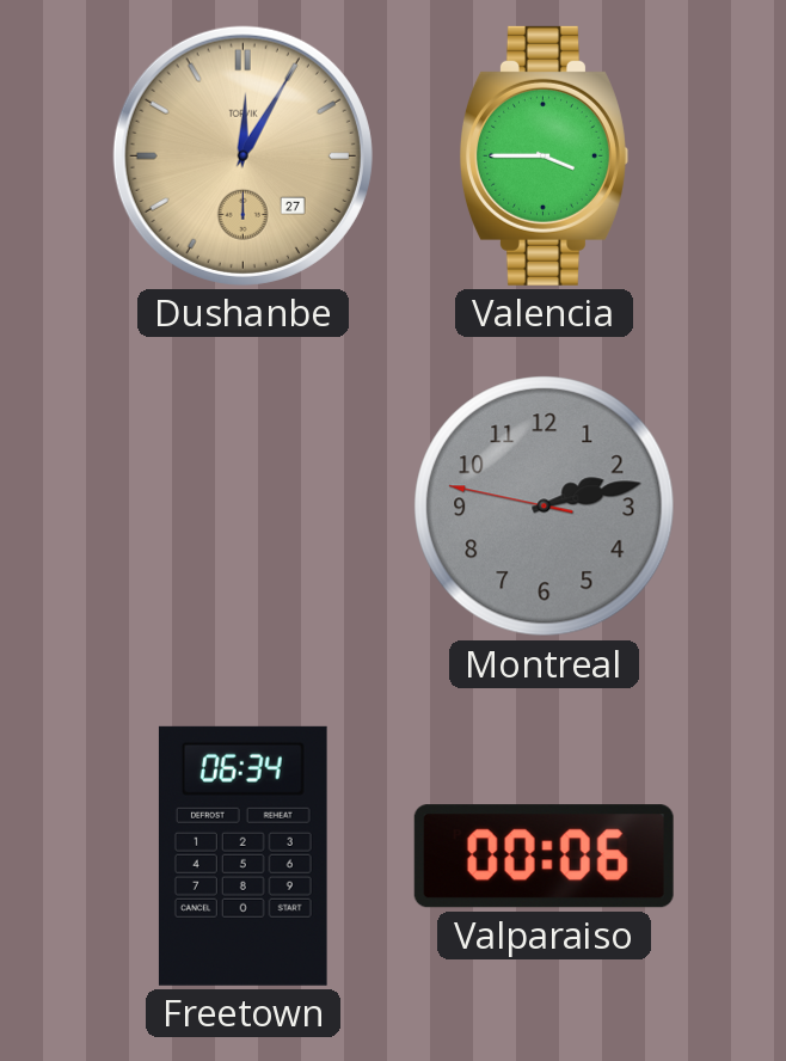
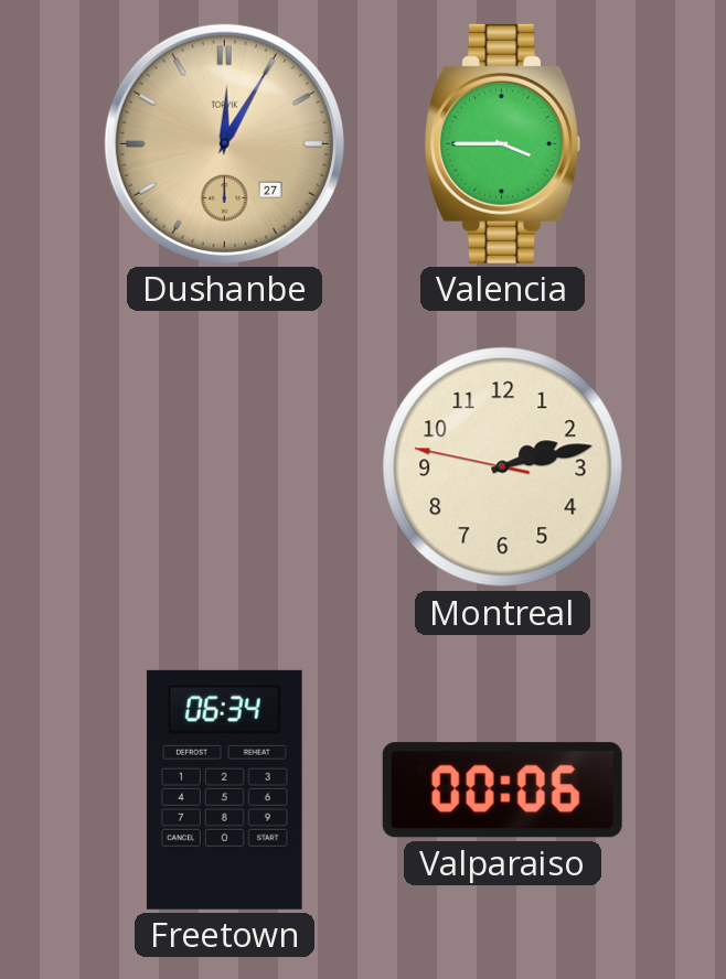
Montreal dial: grey -> cream
